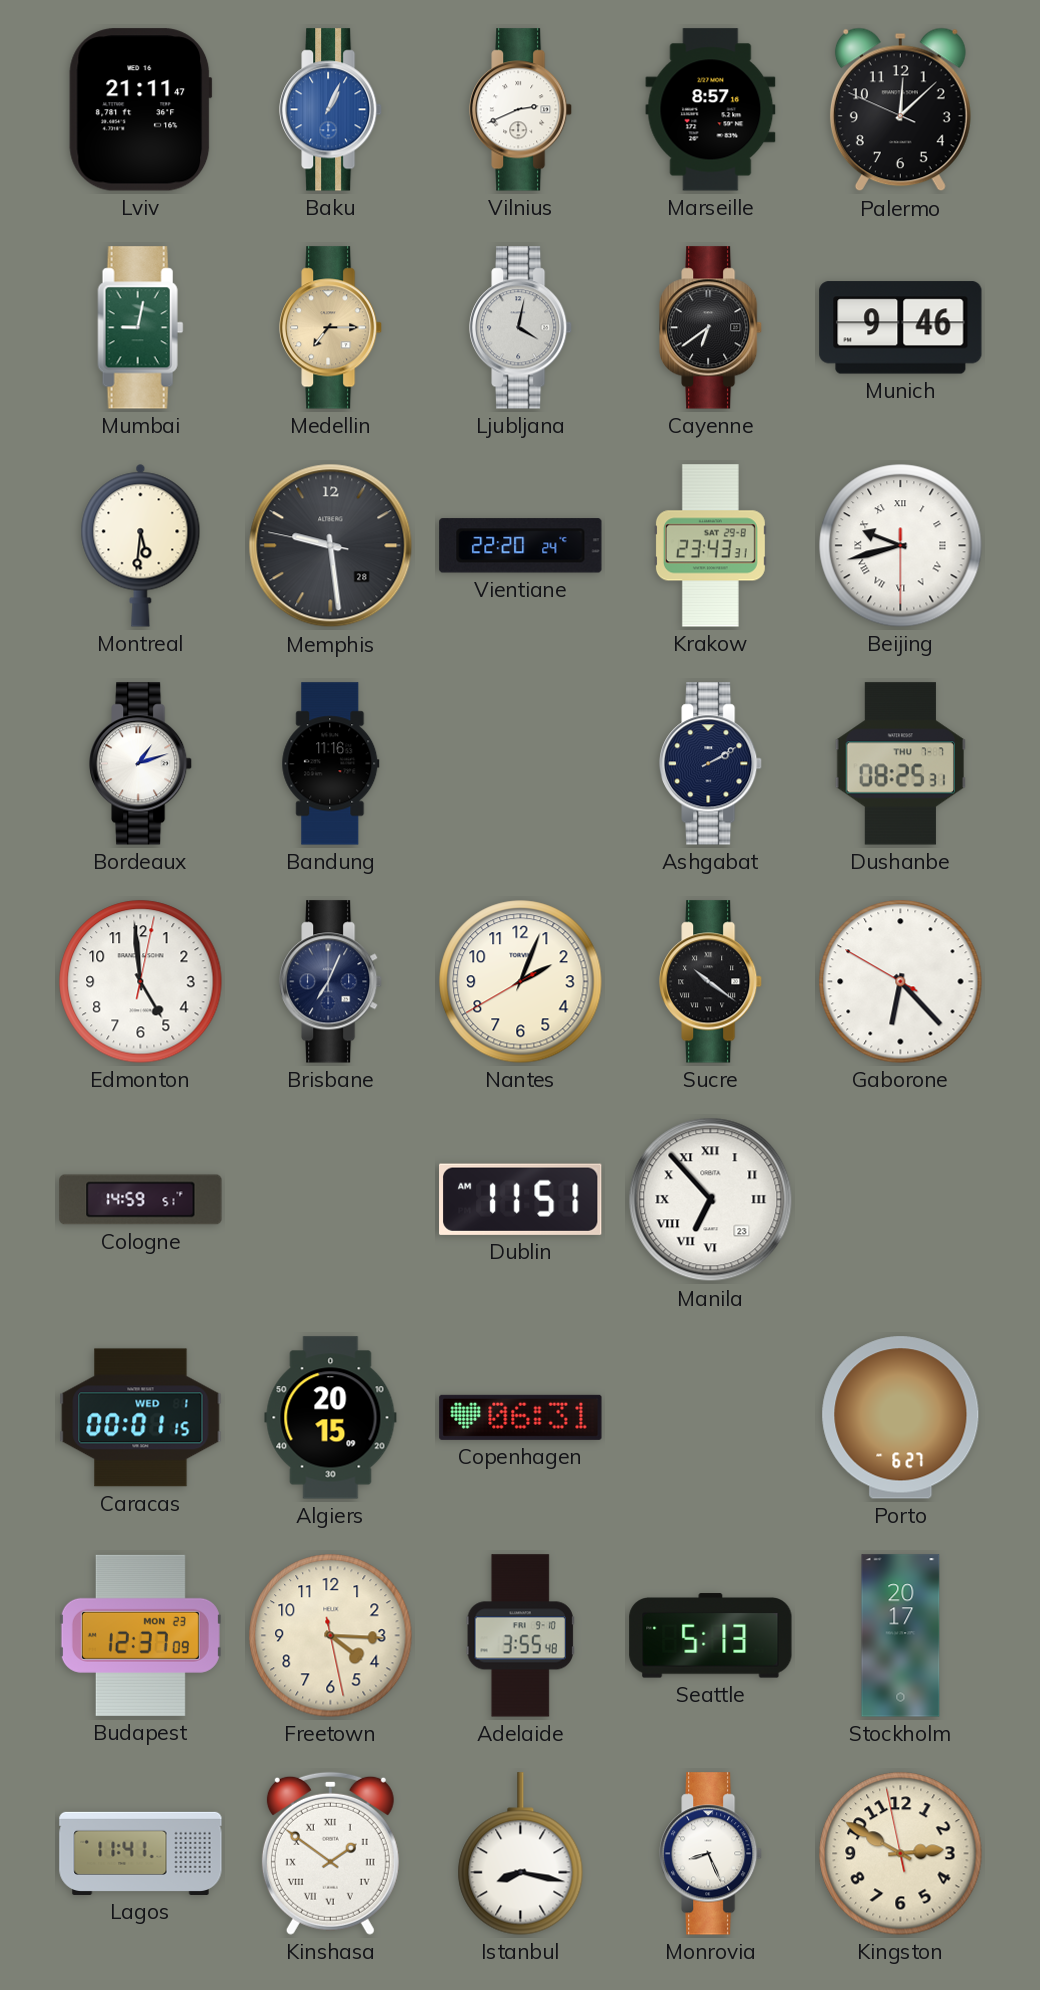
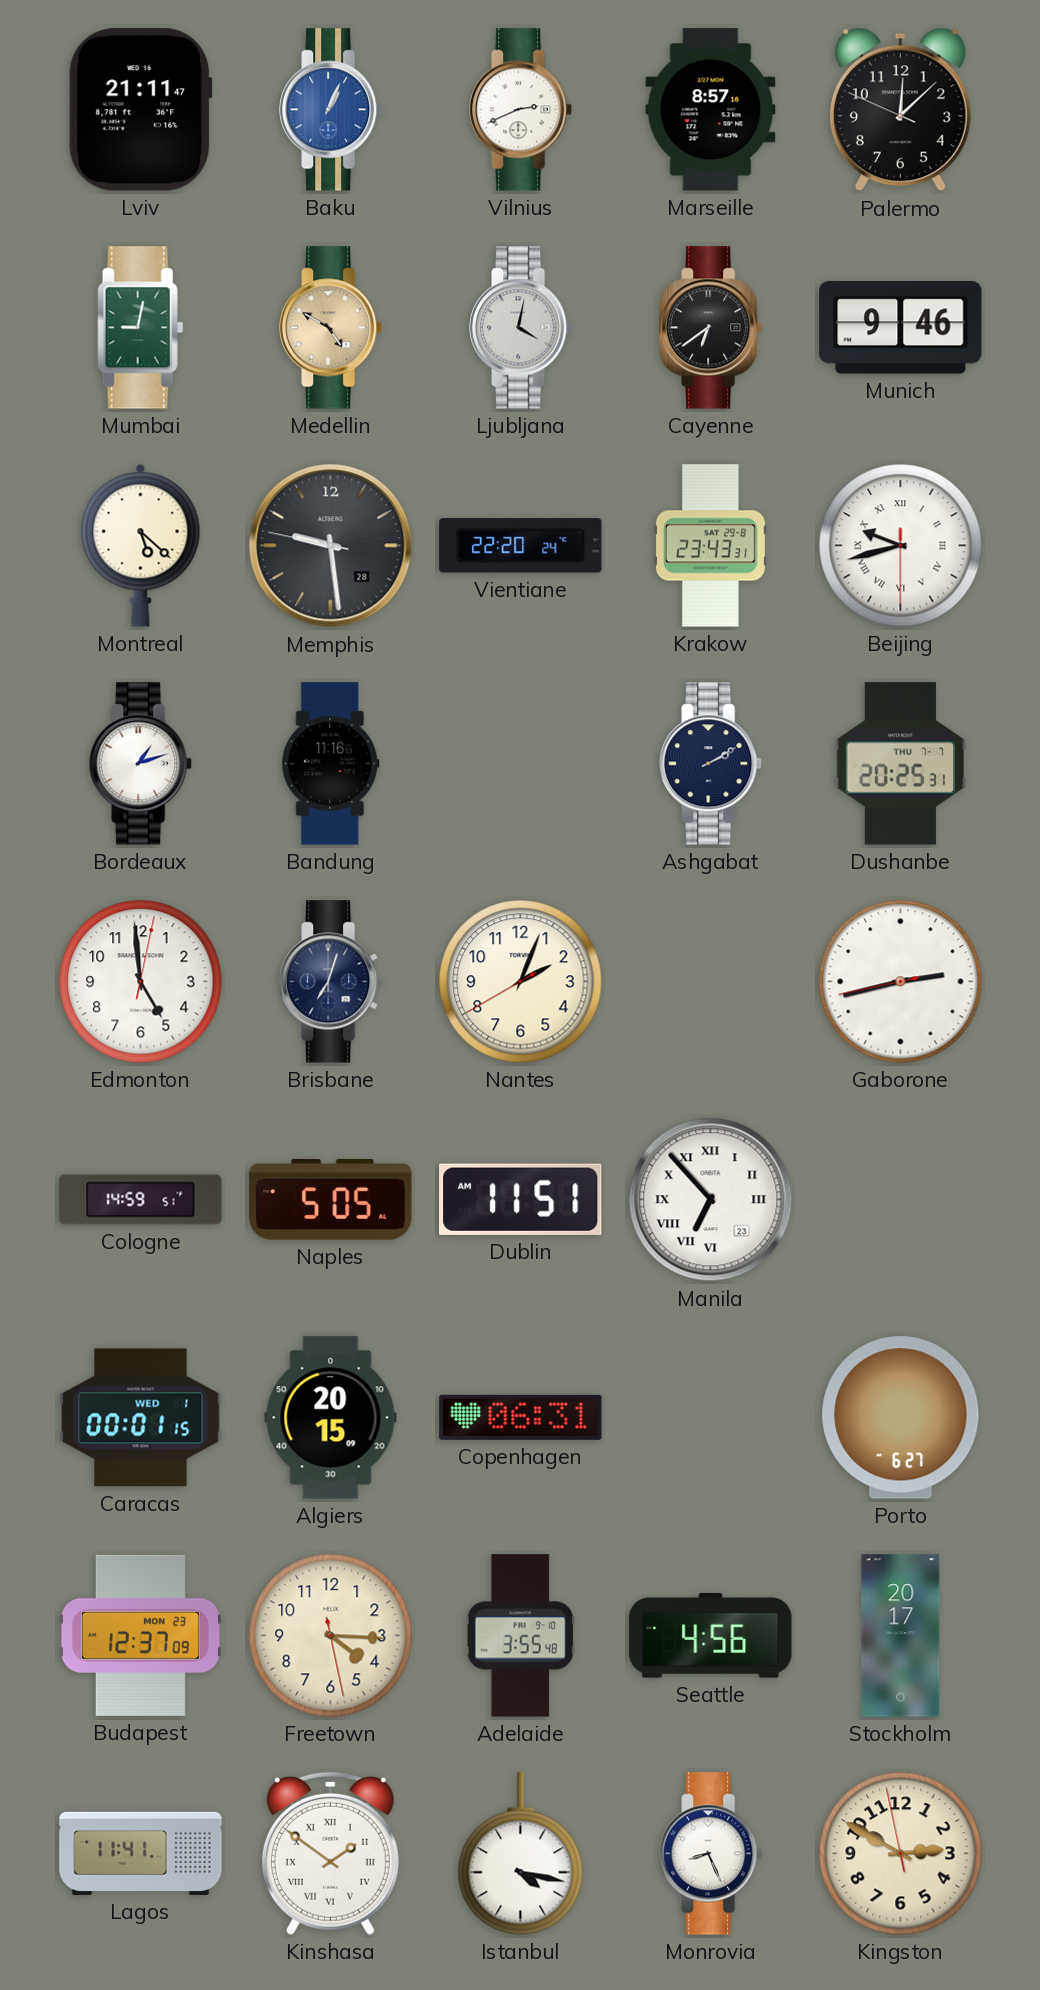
Medellin: 7:15 -> 4:50
Montreal: 5:31 -> 5:22
Dushanbe: 08:25 -> 20:25
Brisbane: 7:04 -> 7:03
Sucre: 10:21 -> none
Gaborone: 6:22 -> 2:42
Naples: none -> 5:05
Seattle: 5:13 -> 4:56
Istanbul: 8:17 -> 4:17
